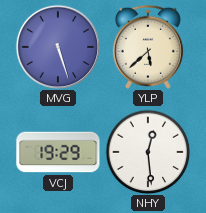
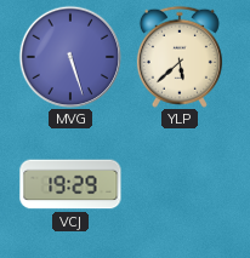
NHY: 12:29 -> none
